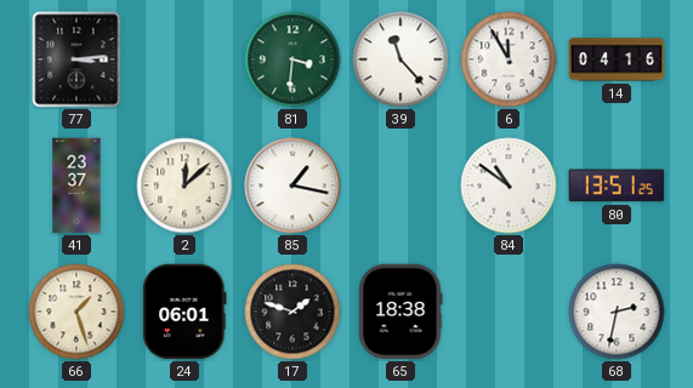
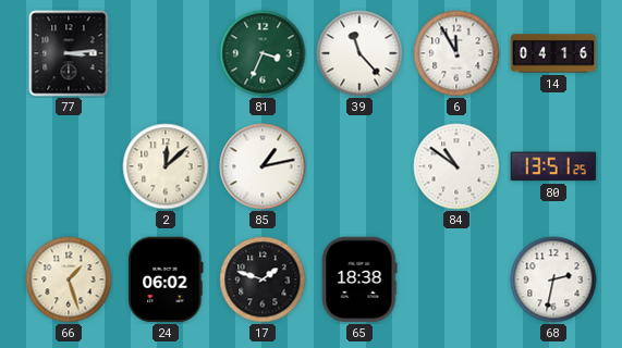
81: 3:31 -> 3:34
41: 23:37 -> none
85: 1:17 -> 1:13
24: 06:01 -> 06:02
